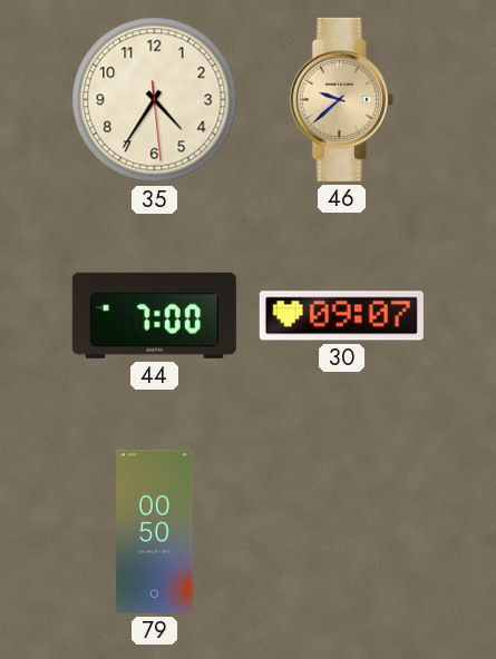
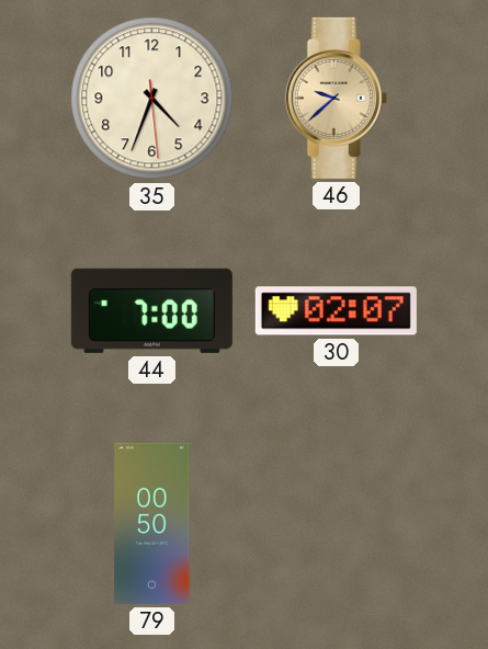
35: 4:35 -> 4:33
30: 09:07 -> 02:07
